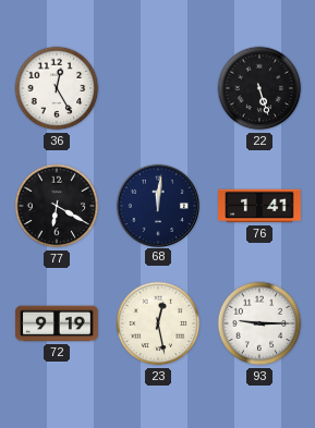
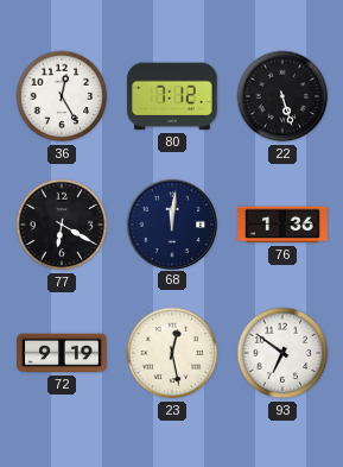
80: none -> 7:12
76: 1:41 -> 1:36
93: 9:15 -> 6:51
